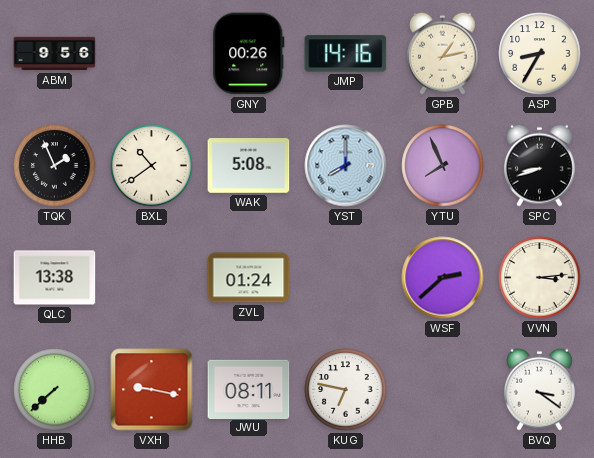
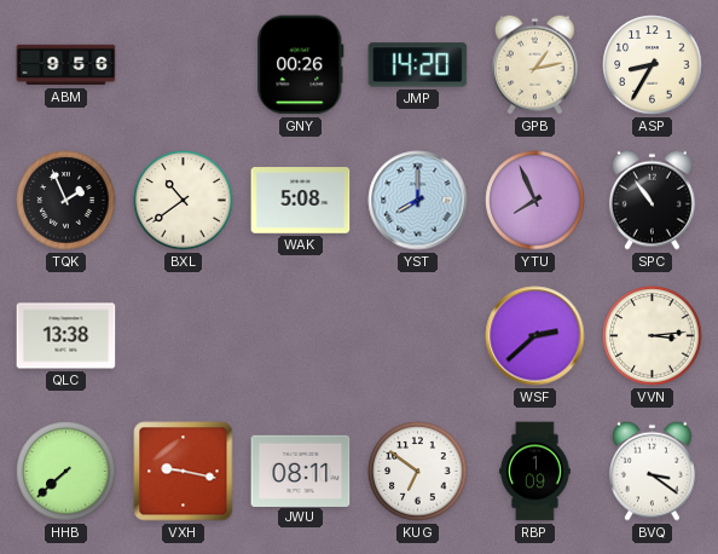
JMP: 14:16 -> 14:20
SPC: 8:42 -> 10:54
ZVL: 01:24 -> none
KUG: 6:47 -> 6:51
RBP: none -> 1:09
